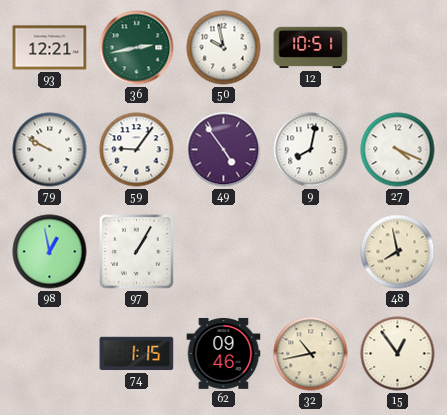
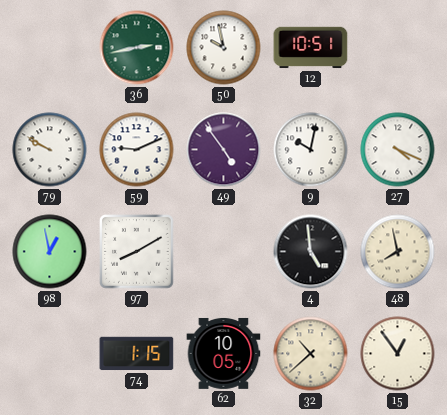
93: 12:21 -> none
59: 9:06 -> 9:11
9: 8:02 -> 10:02
97: 1:05 -> 8:10
4: none -> 4:59
62: 09:46 -> 10:05
32: 10:43 -> 10:38
